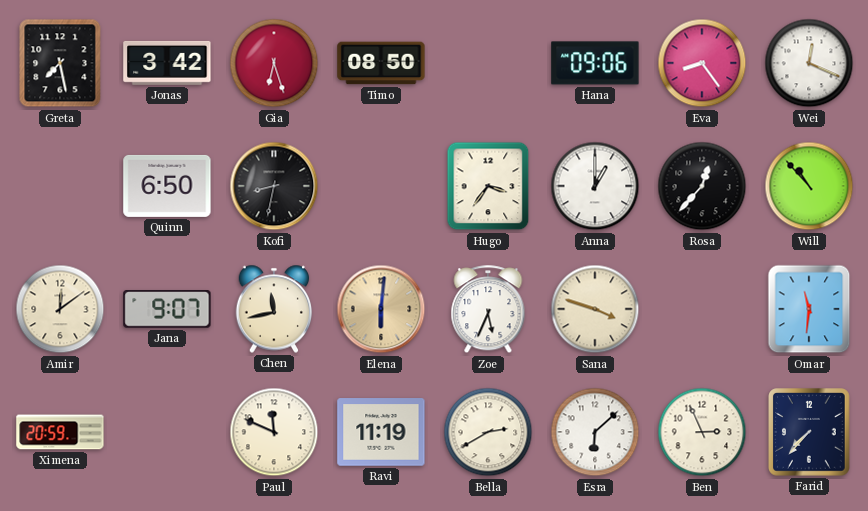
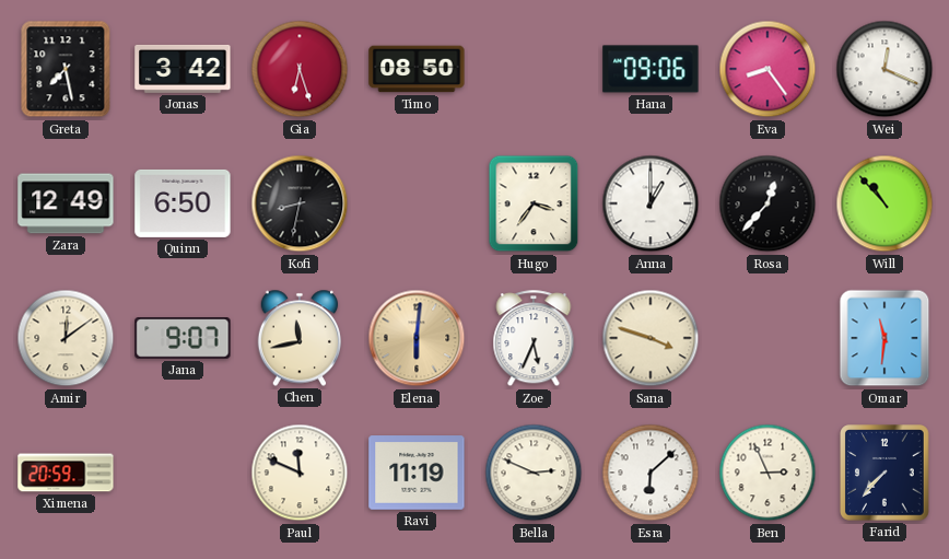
Zara: none -> 12:49
Bella: 2:40 -> 2:49
